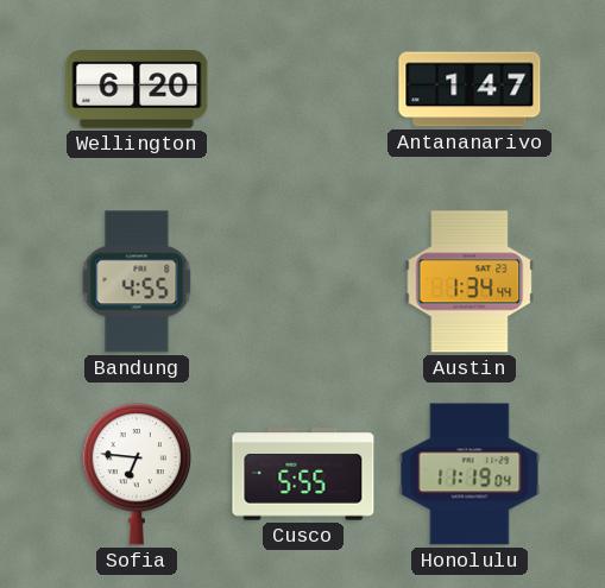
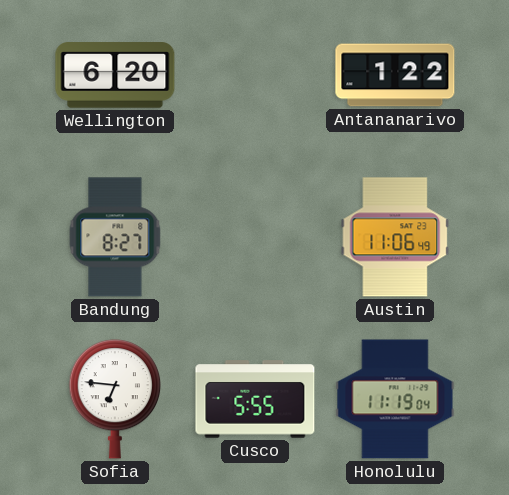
Antananarivo: 1:47 -> 1:22
Bandung: 4:55 -> 8:27
Austin: 1:34 -> 11:06
